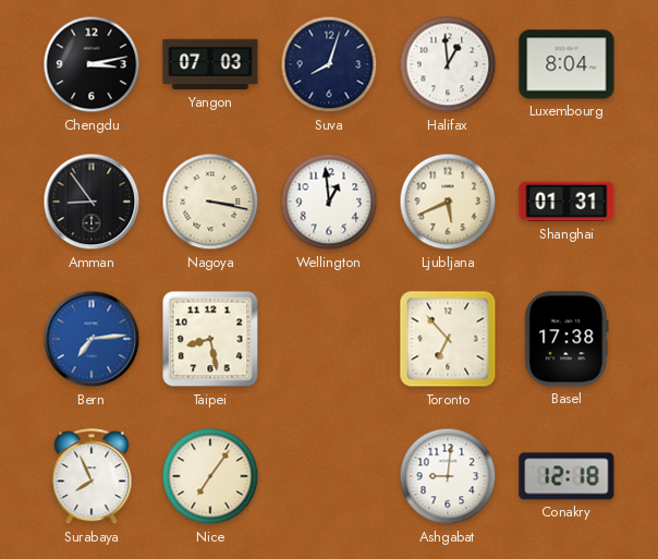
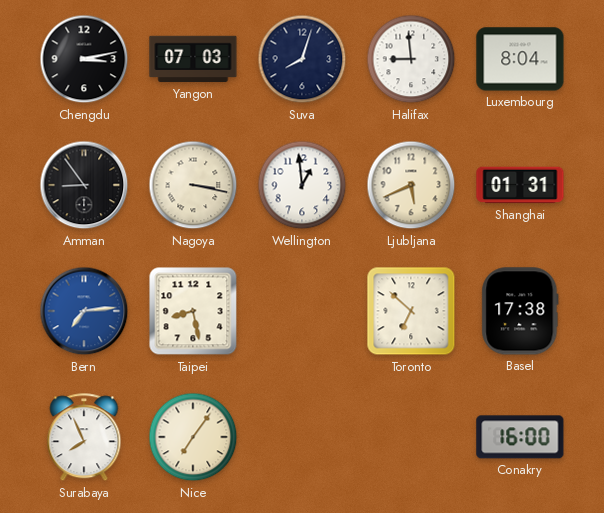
Halifax: 12:59 -> 8:59
Toronto: 6:53 -> 6:52
Ashgabat: 9:01 -> none
Conakry: 12:18 -> 16:00
